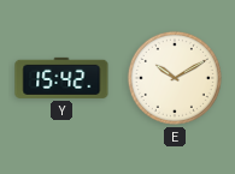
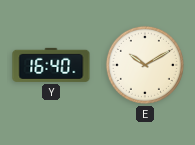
Y: 15:42 -> 16:40
